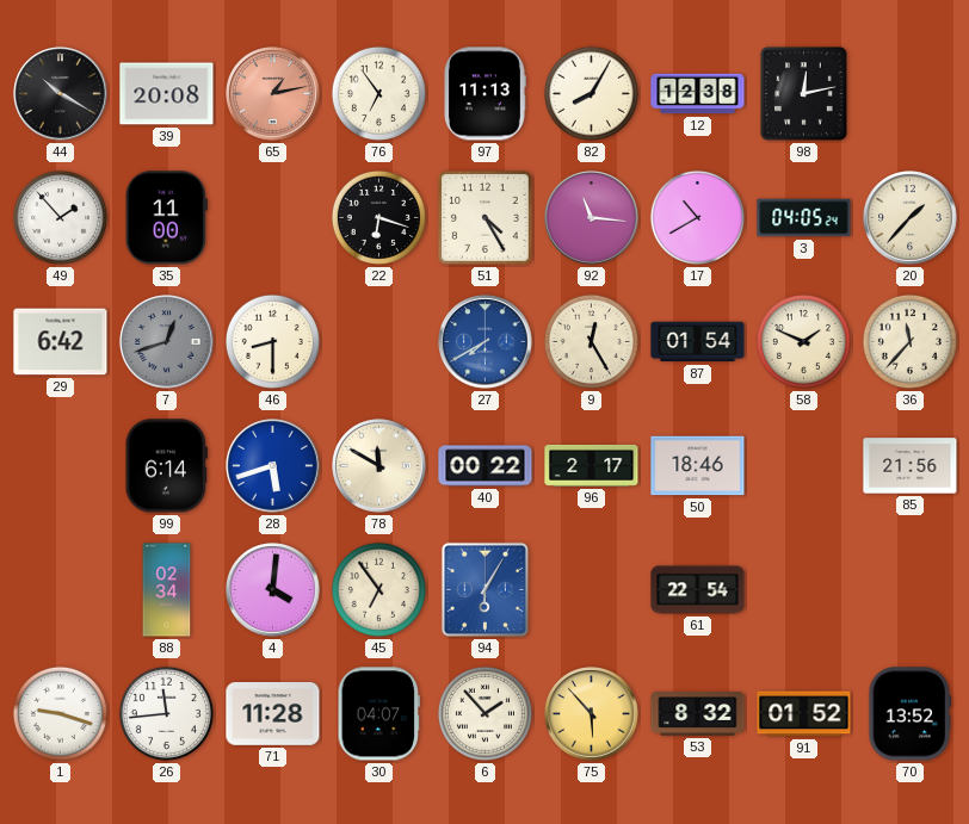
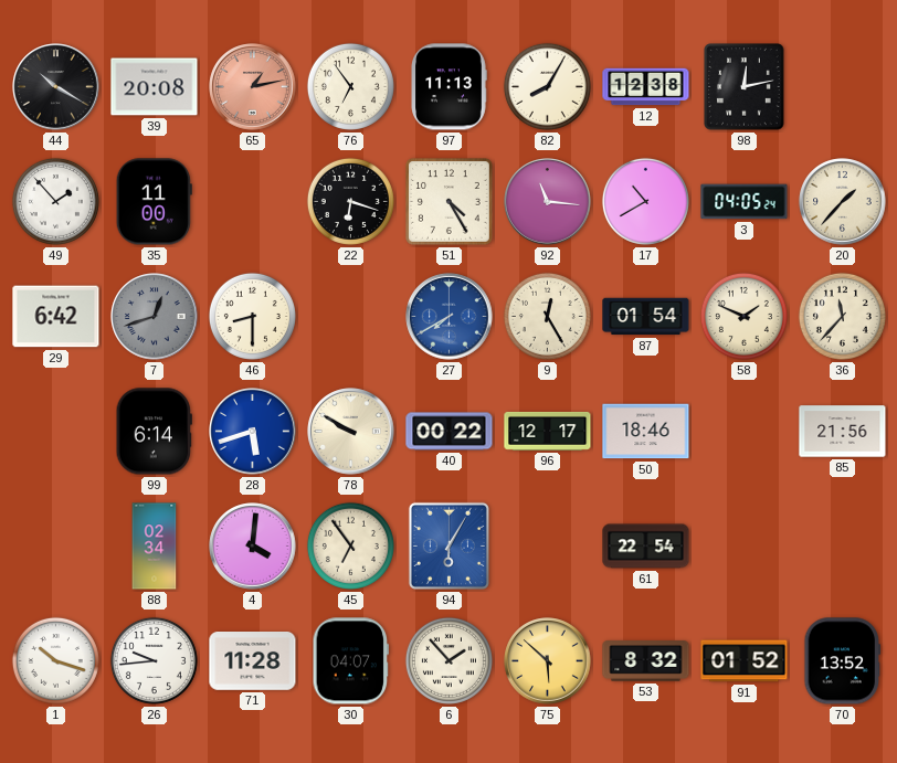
78: 11:50 -> 9:50
96: 2:17 -> 12:17
1: 9:18 -> 10:18
26: 11:44 -> 9:44
75: 5:53 -> 5:52
